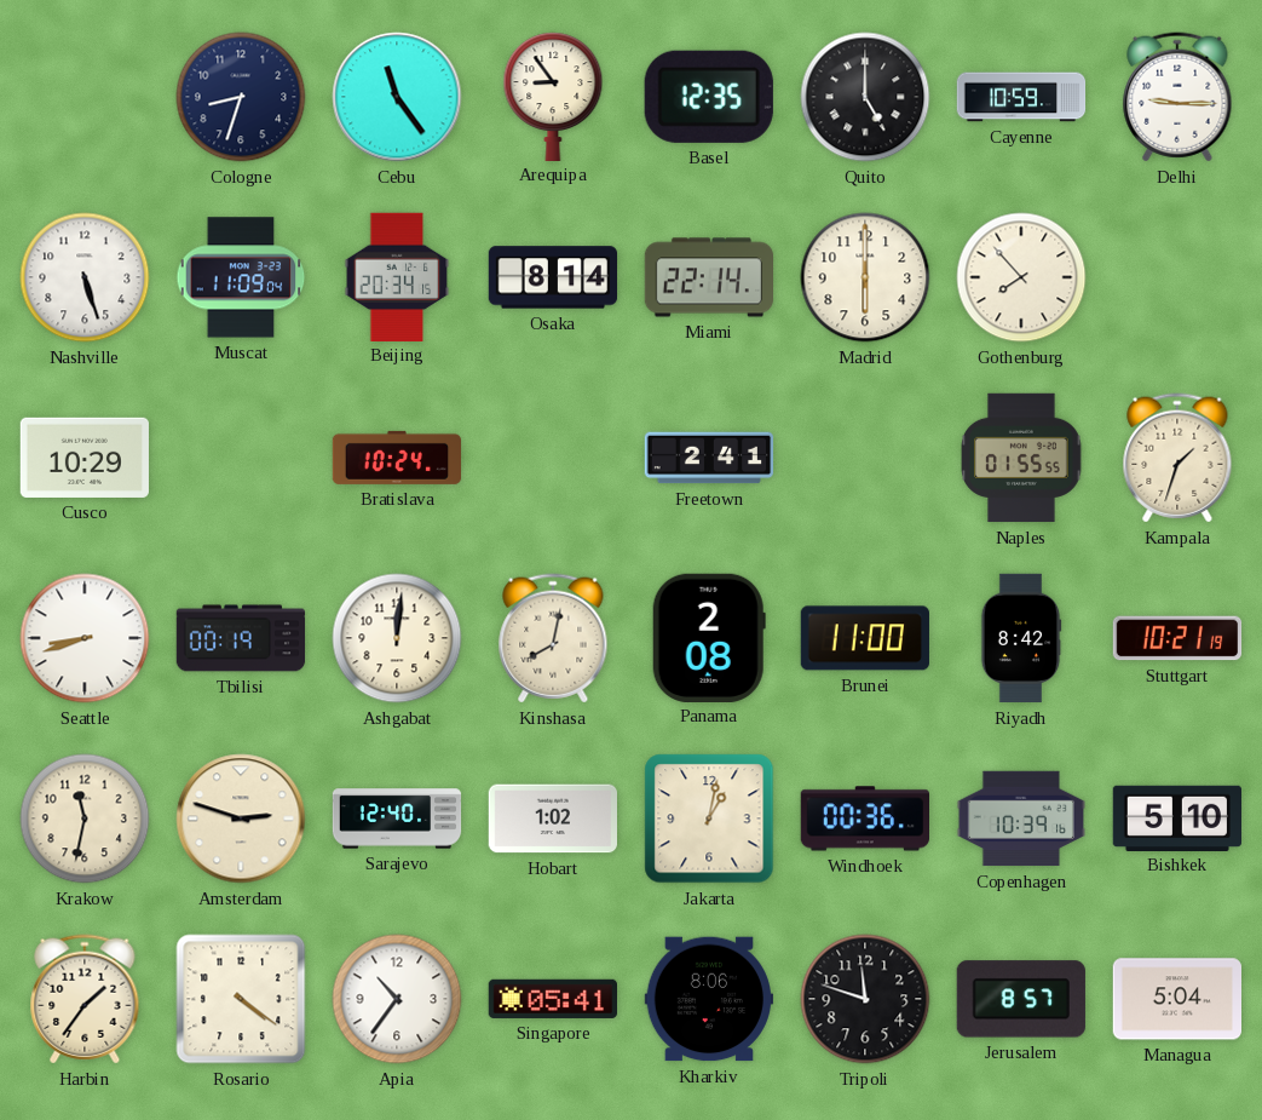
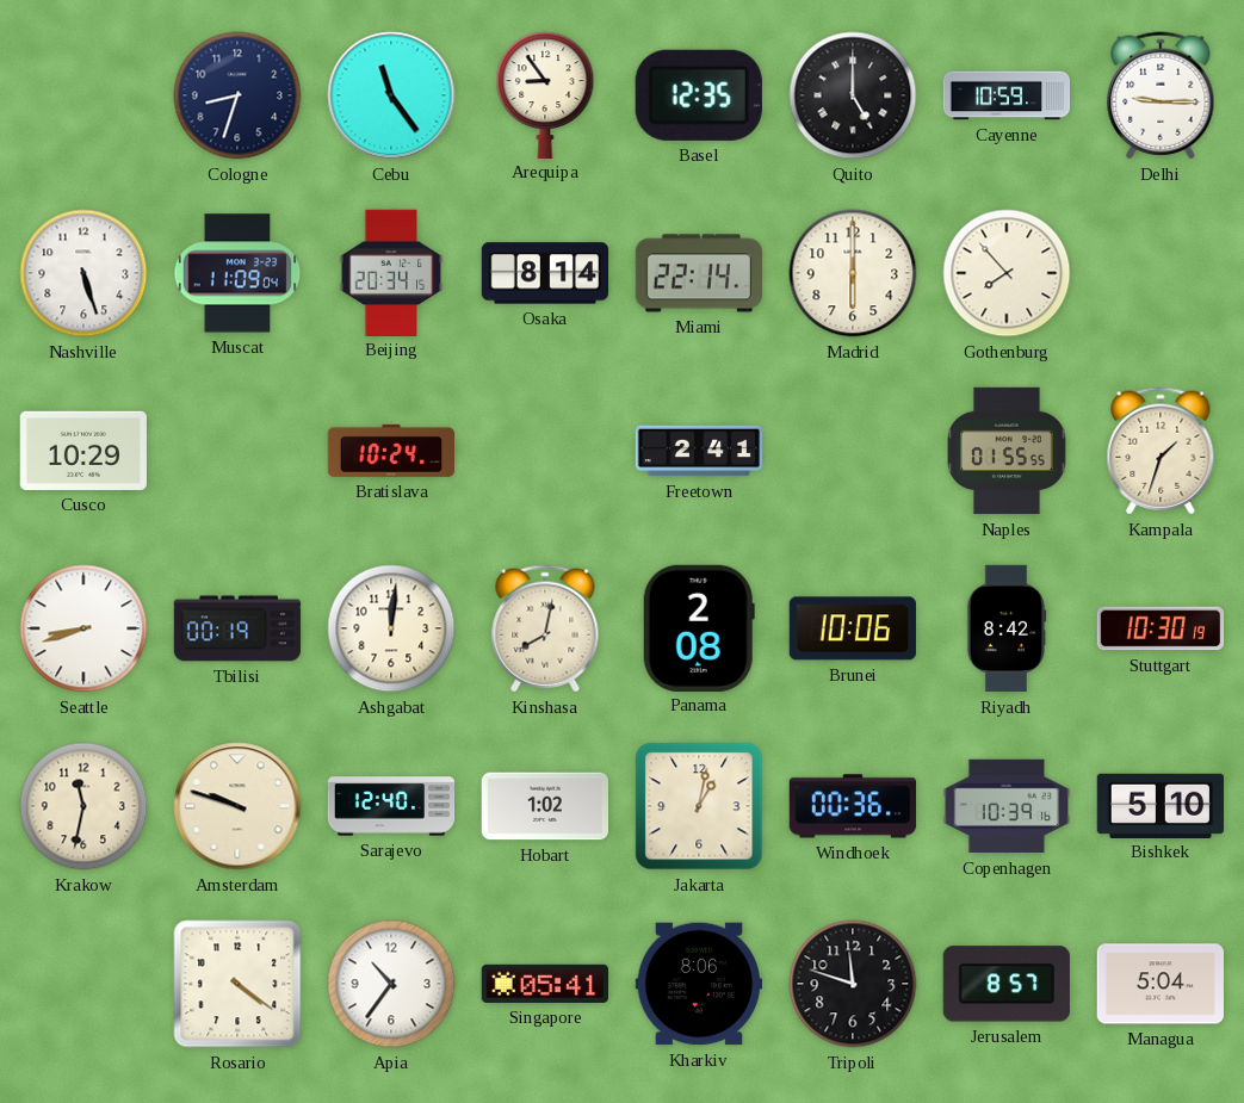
Brunei: 11:00 -> 10:06
Stuttgart: 10:21 -> 10:30
Amsterdam: 2:48 -> 9:48
Harbin: 1:36 -> none
